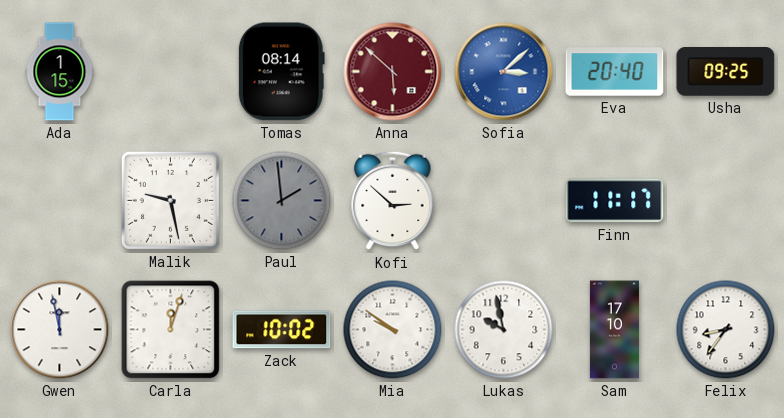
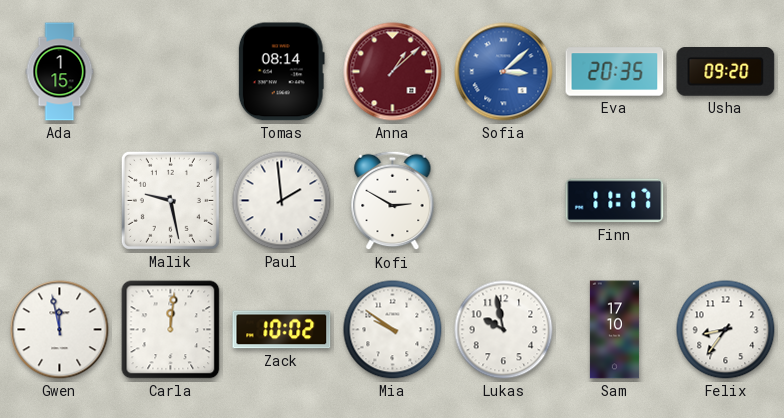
Anna: 5:52 -> 1:08
Eva: 20:40 -> 20:35
Usha: 09:25 -> 09:20
Paul dial: grey -> white
Kofi: 2:52 -> 2:50
Carla: 12:03 -> 12:01
